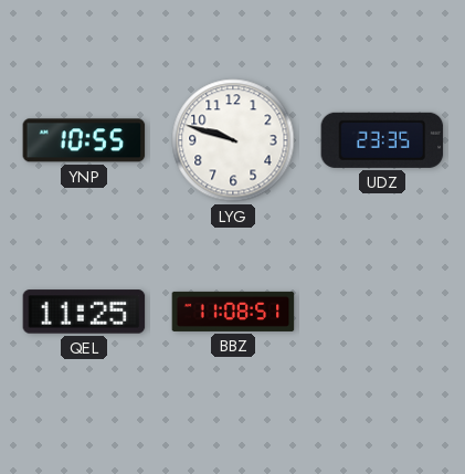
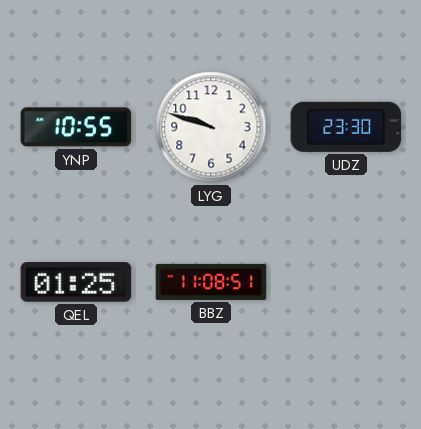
UDZ: 23:35 -> 23:30
QEL: 11:25 -> 01:25
